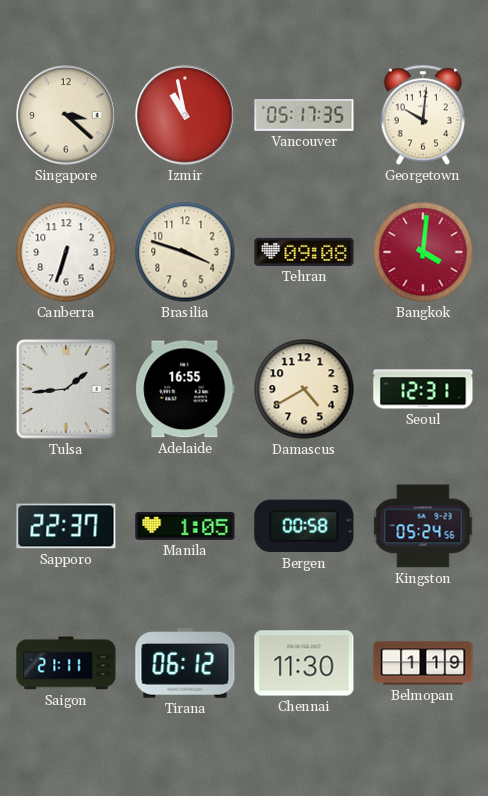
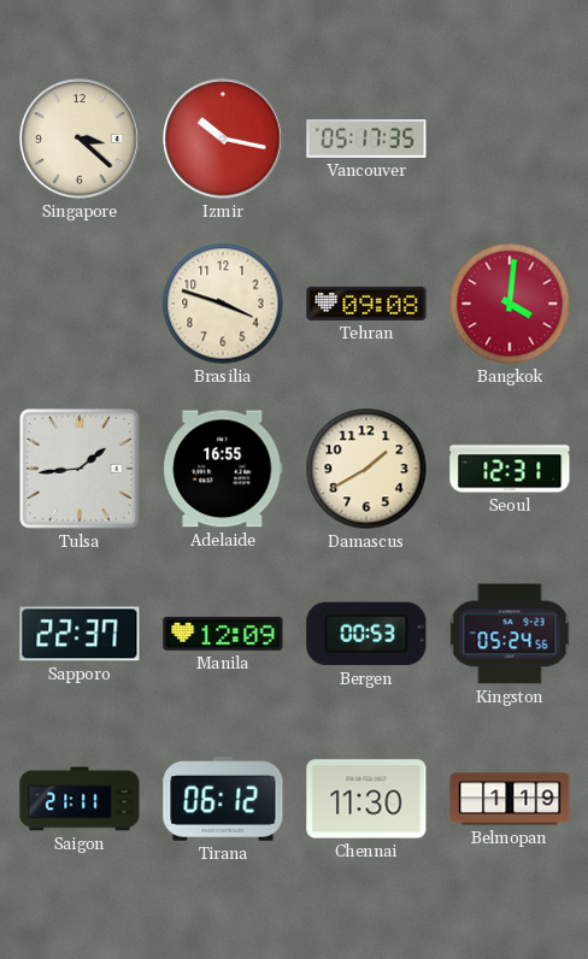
Izmir: 10:58 -> 10:17
Georgetown: 10:01 -> none
Canberra: 6:33 -> none
Damascus: 4:40 -> 1:40
Manila: 1:05 -> 12:09
Bergen: 00:58 -> 00:53
